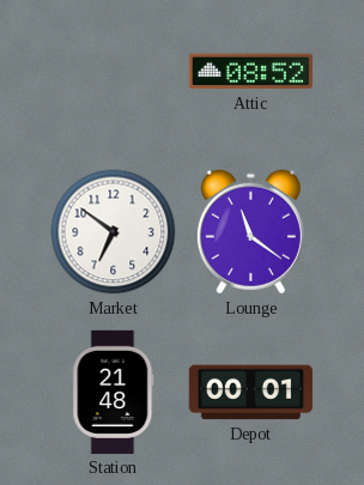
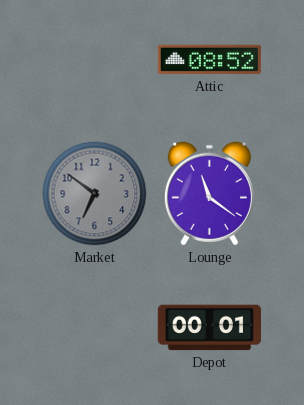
Market dial: white -> grey
Station: 21:48 -> none
